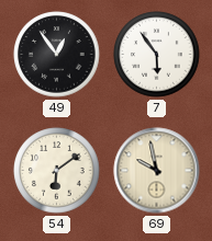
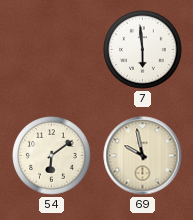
49: 12:54 -> none
7: 5:54 -> 5:59
